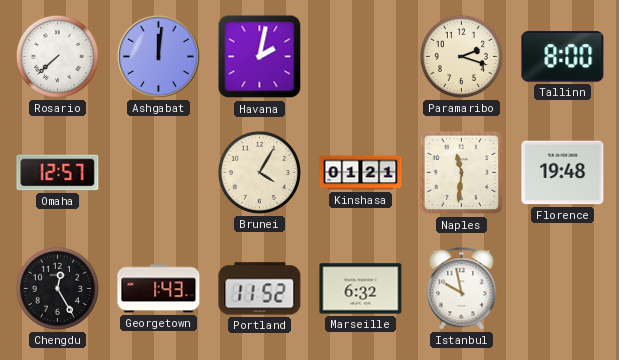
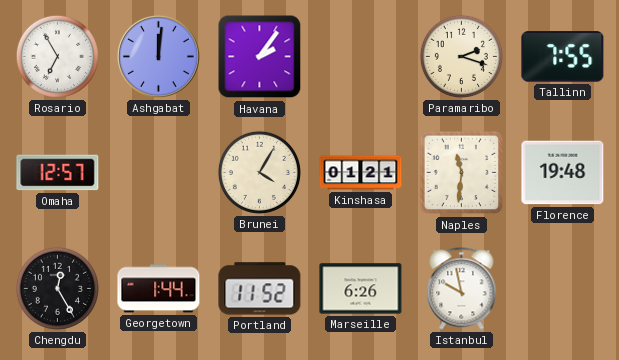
Rosario: 7:38 -> 6:55
Havana: 2:02 -> 2:06
Tallinn: 8:00 -> 7:55
Georgetown: 1:43 -> 1:44
Marseille: 6:32 -> 6:26
